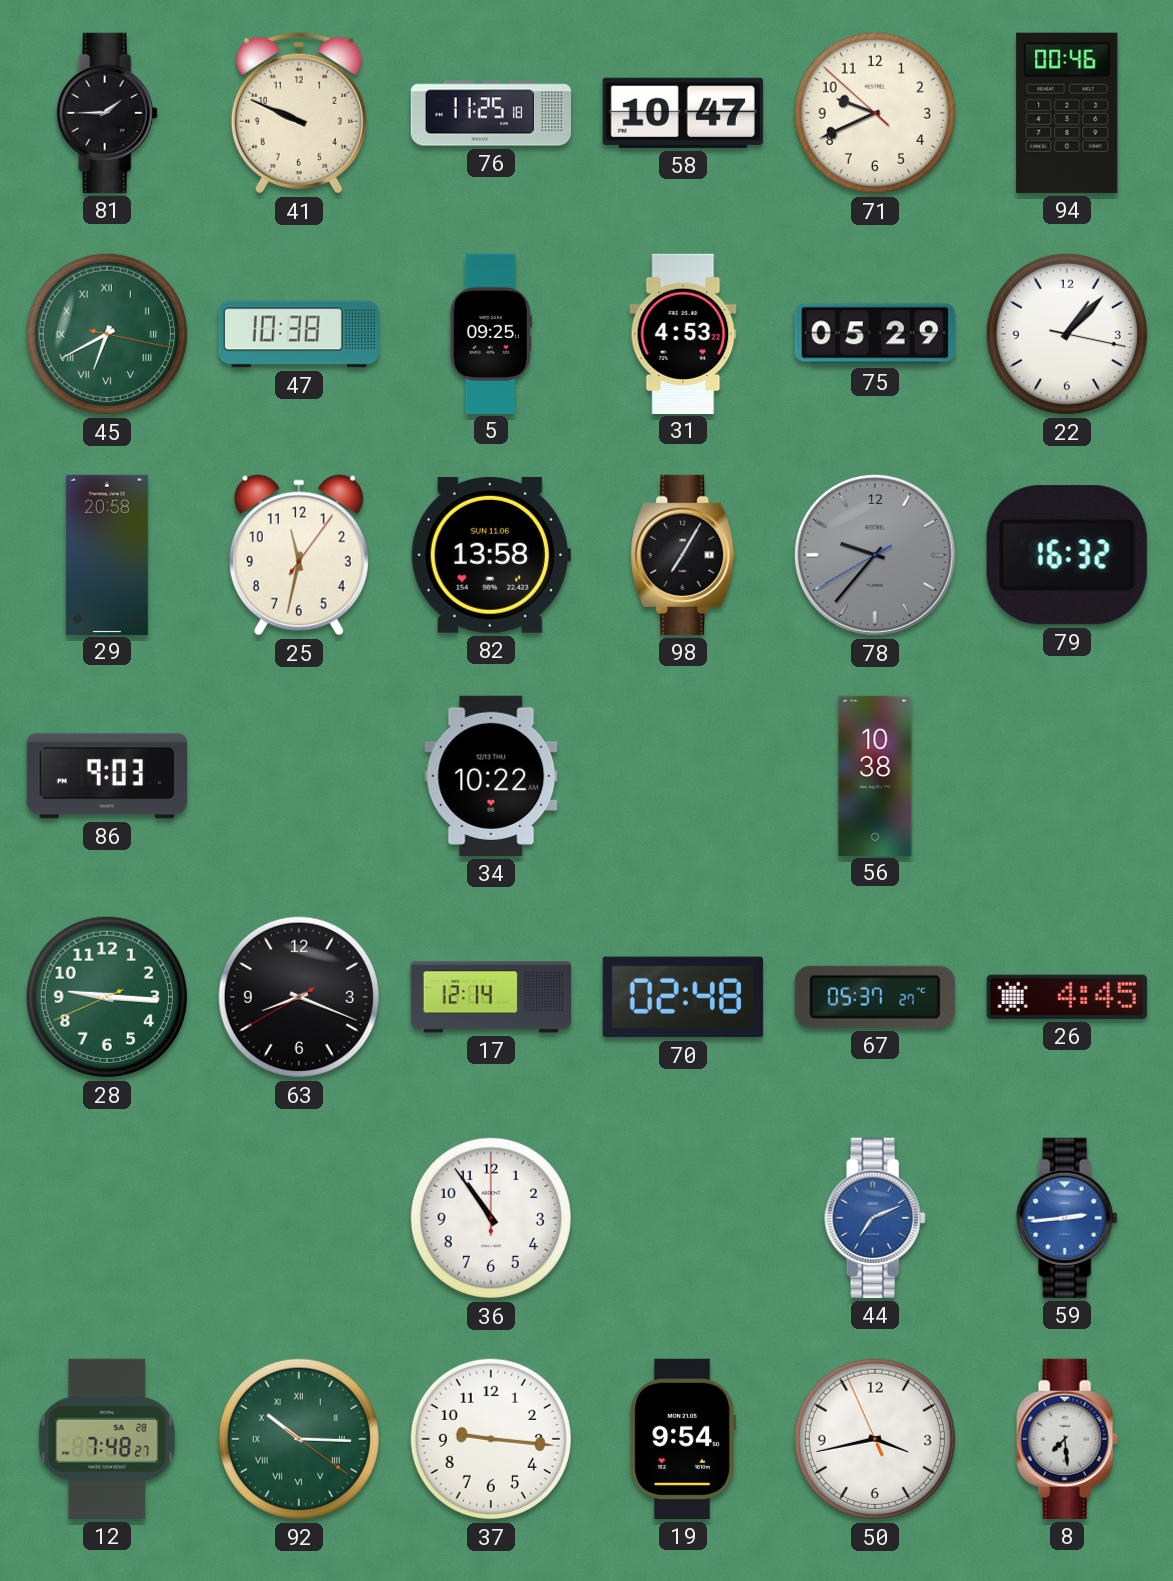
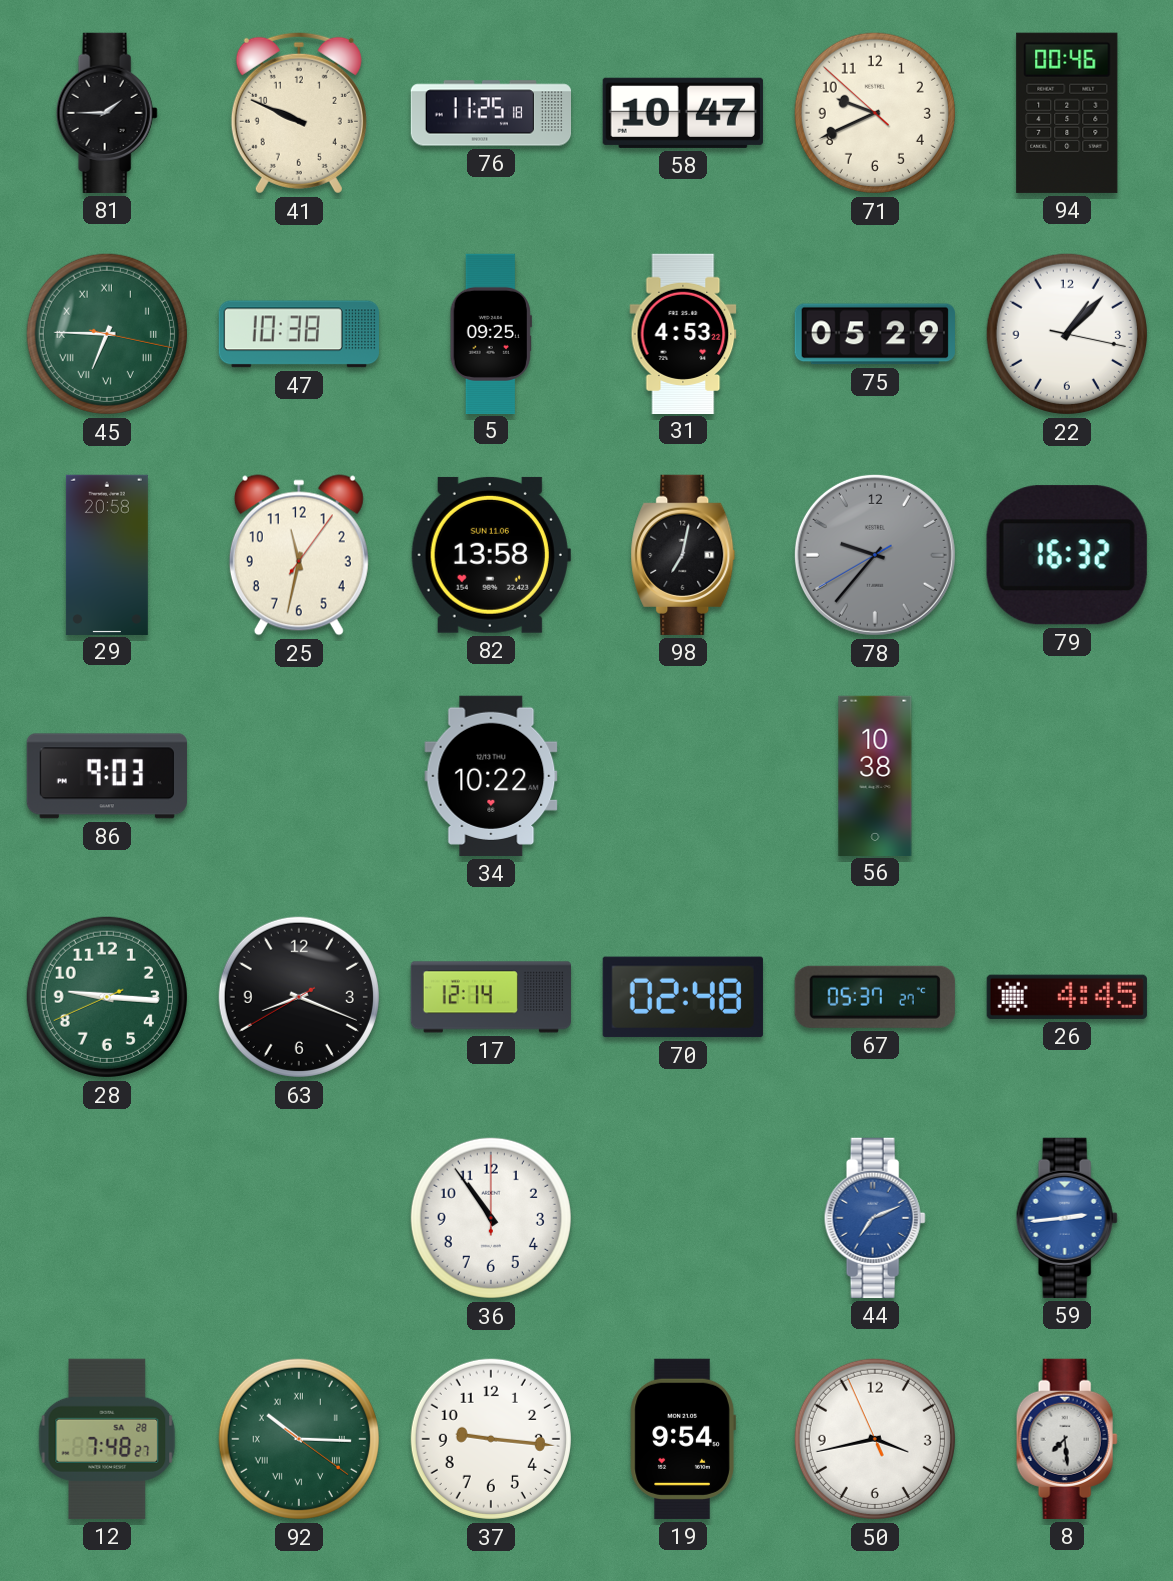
45: 6:40 -> 6:45
98: 7:05 -> 7:02
